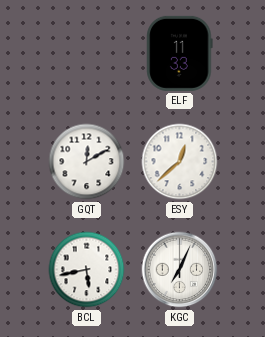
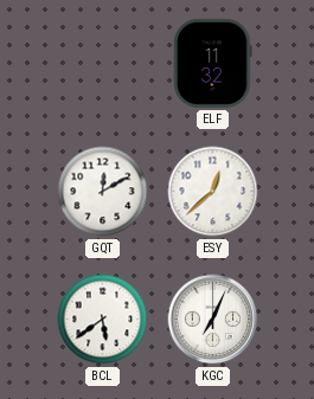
ELF: 11:33 -> 11:32
BCL: 5:43 -> 5:39
